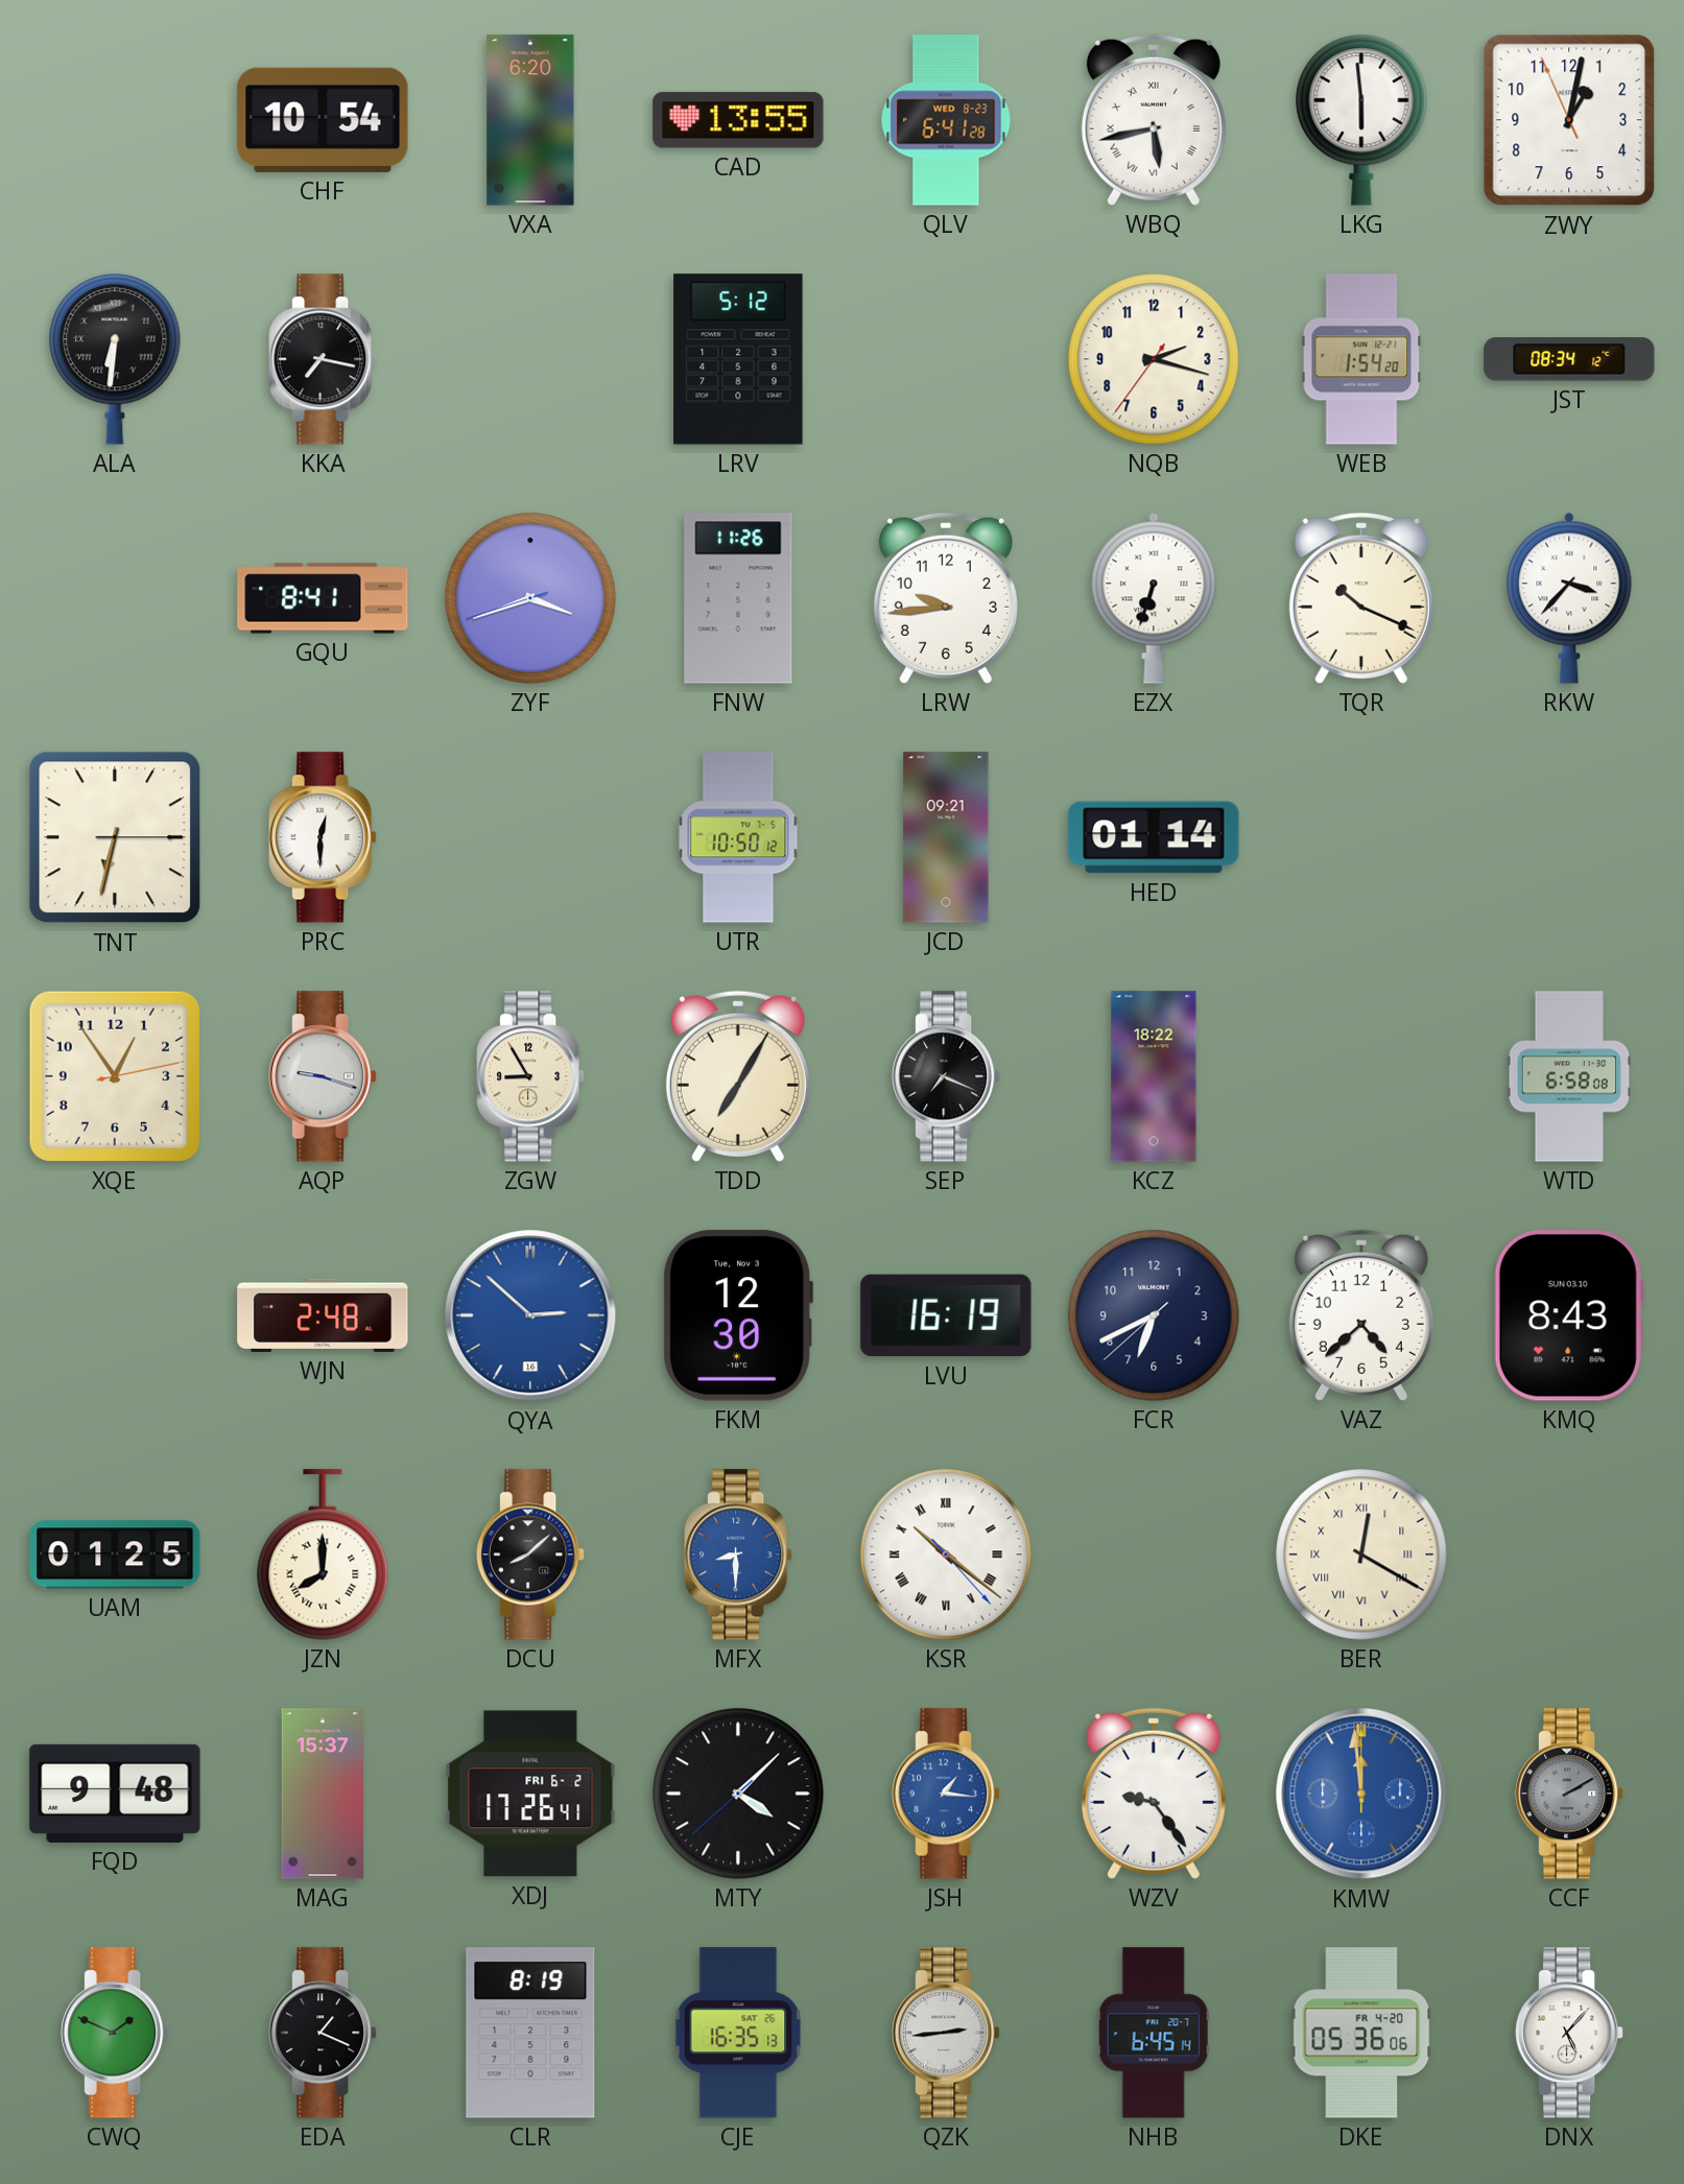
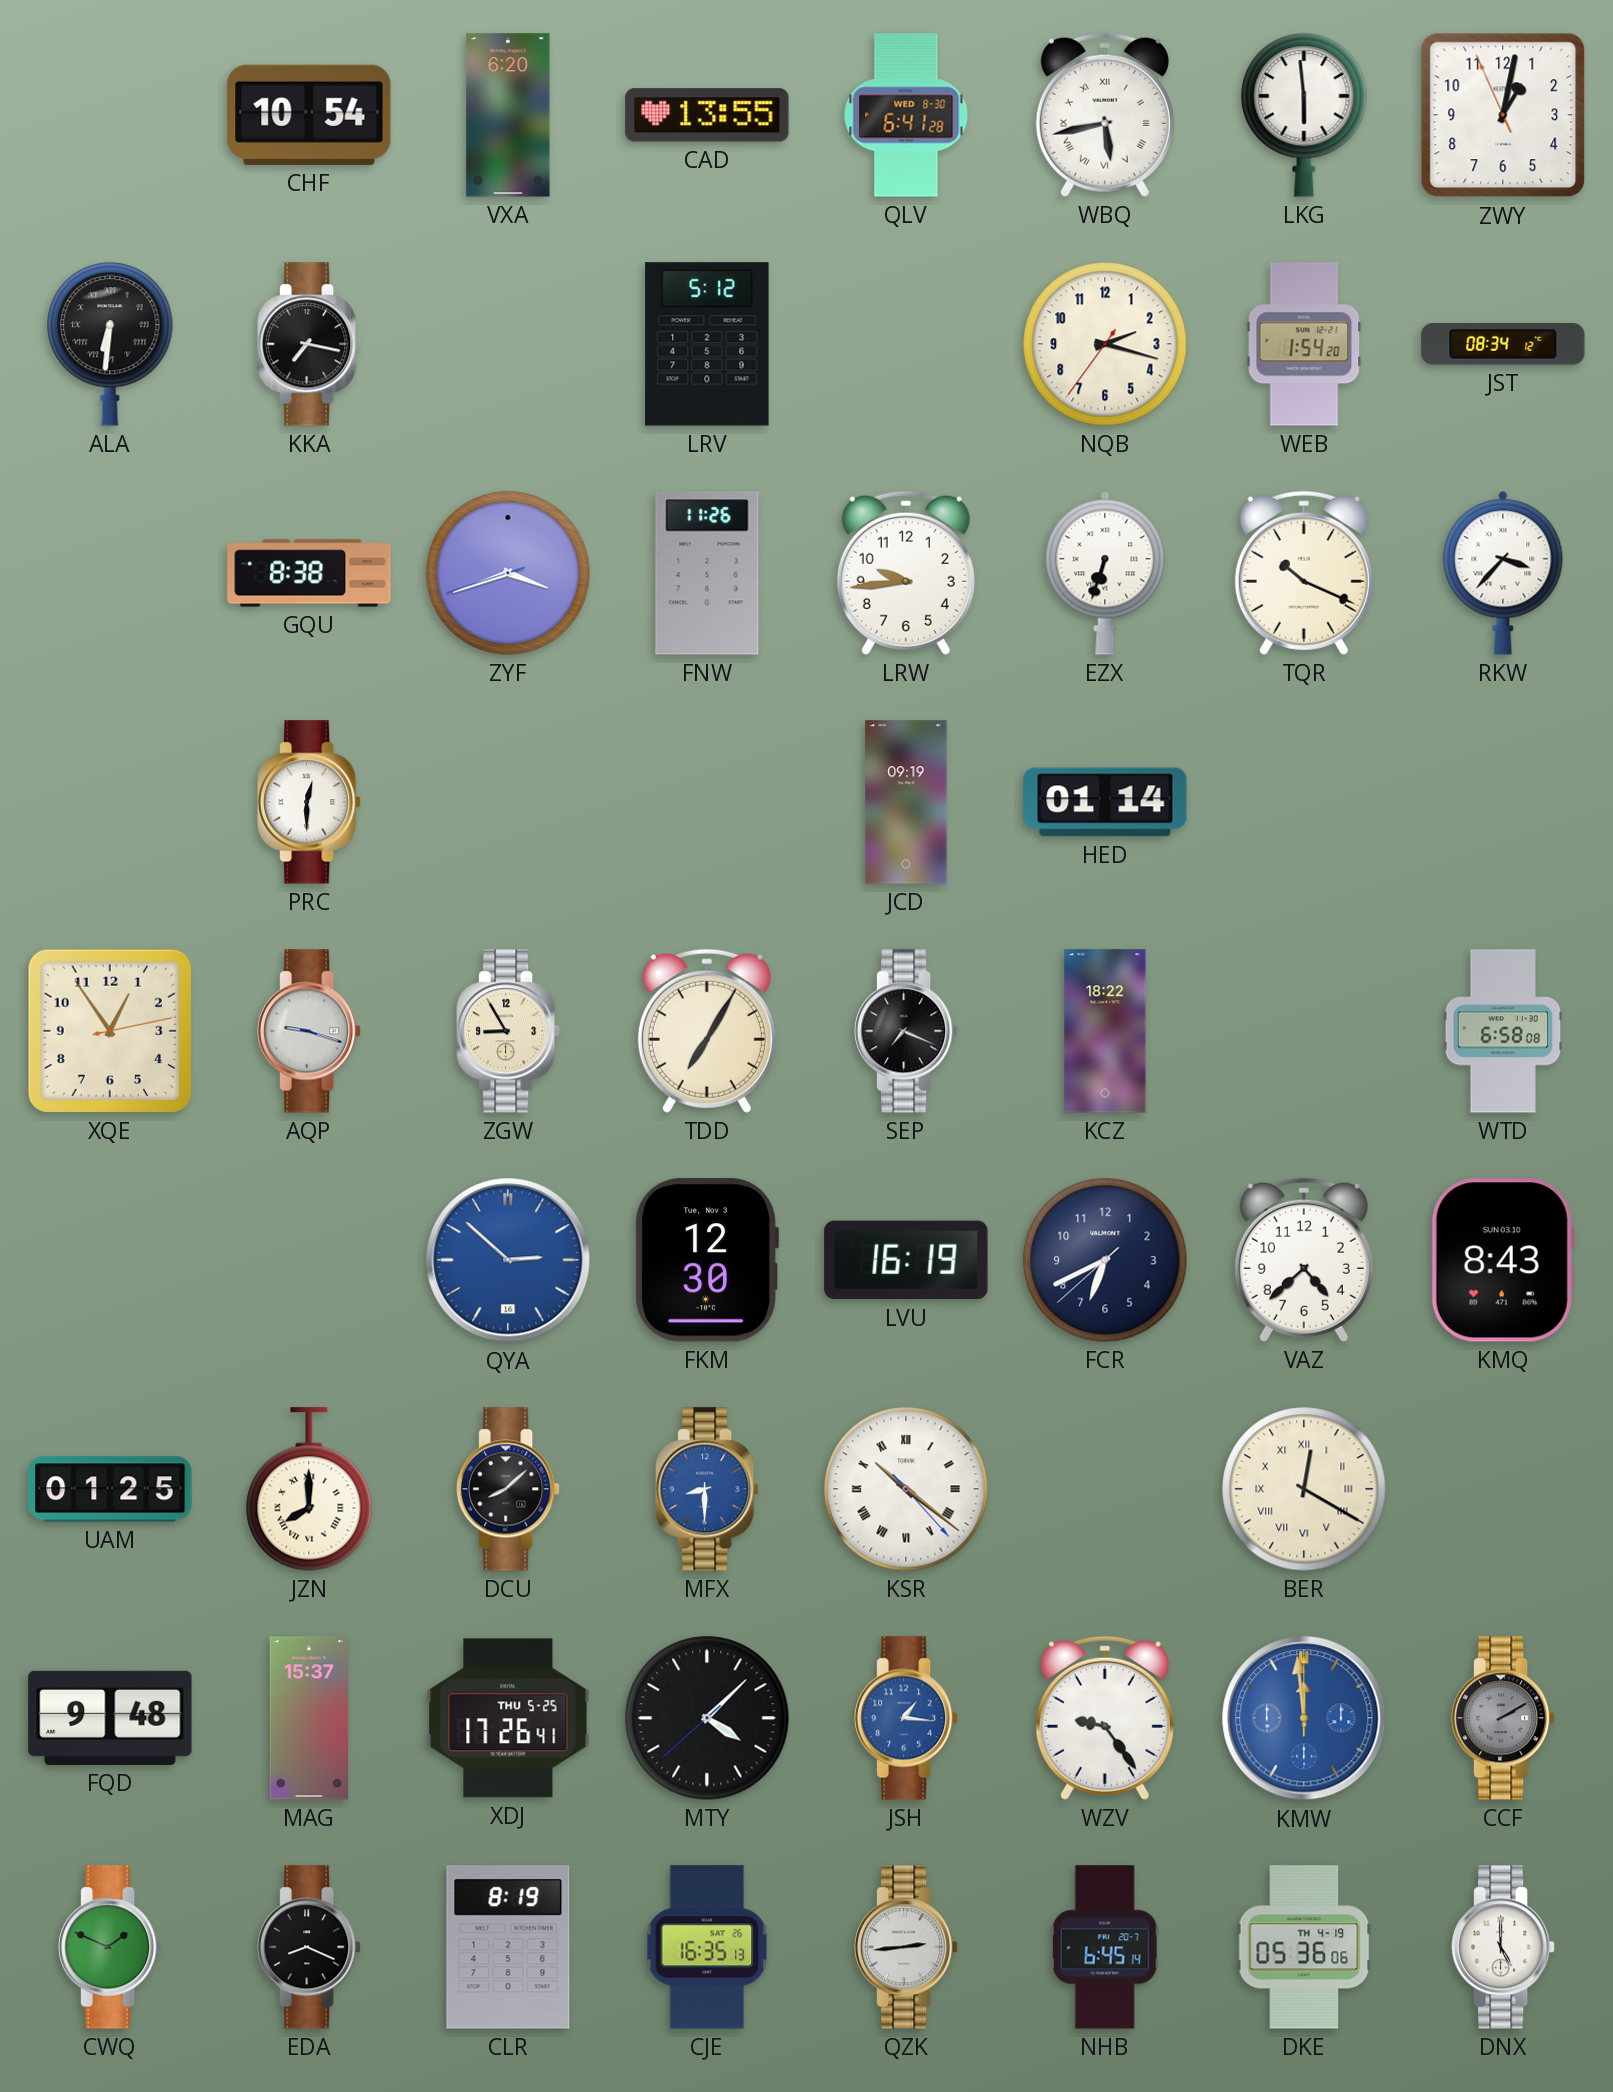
QLV date: WED 8-23 -> WED 8-30
GQU: 8:41 -> 8:38
TNT: 6:32 -> none
UTR: 10:50 -> none
JCD: 09:21 -> 09:19
WJN: 2:48 -> none
XDJ date: FRI 6-2 -> THU 5-25
EDA: 1:19 -> 8:19
DKE date: FR 4-20 -> TH 4-19
DNX: 5:07 -> 5:00
